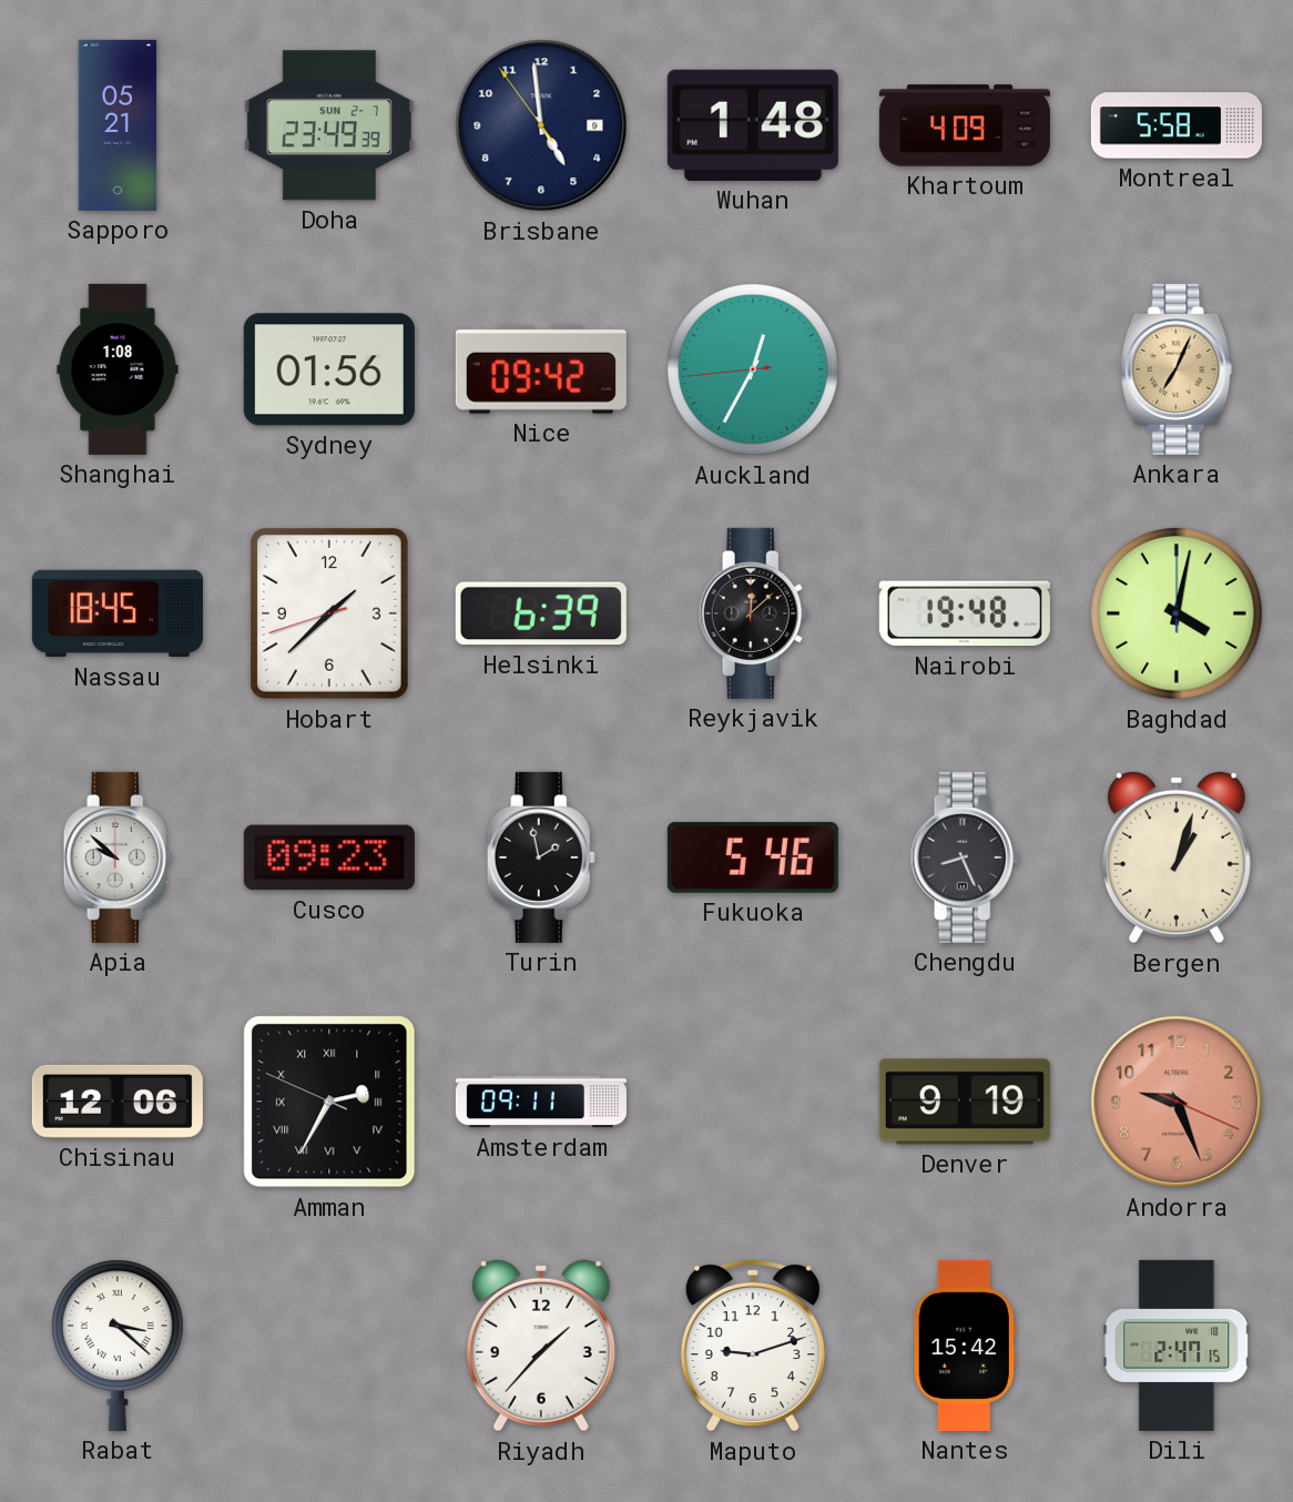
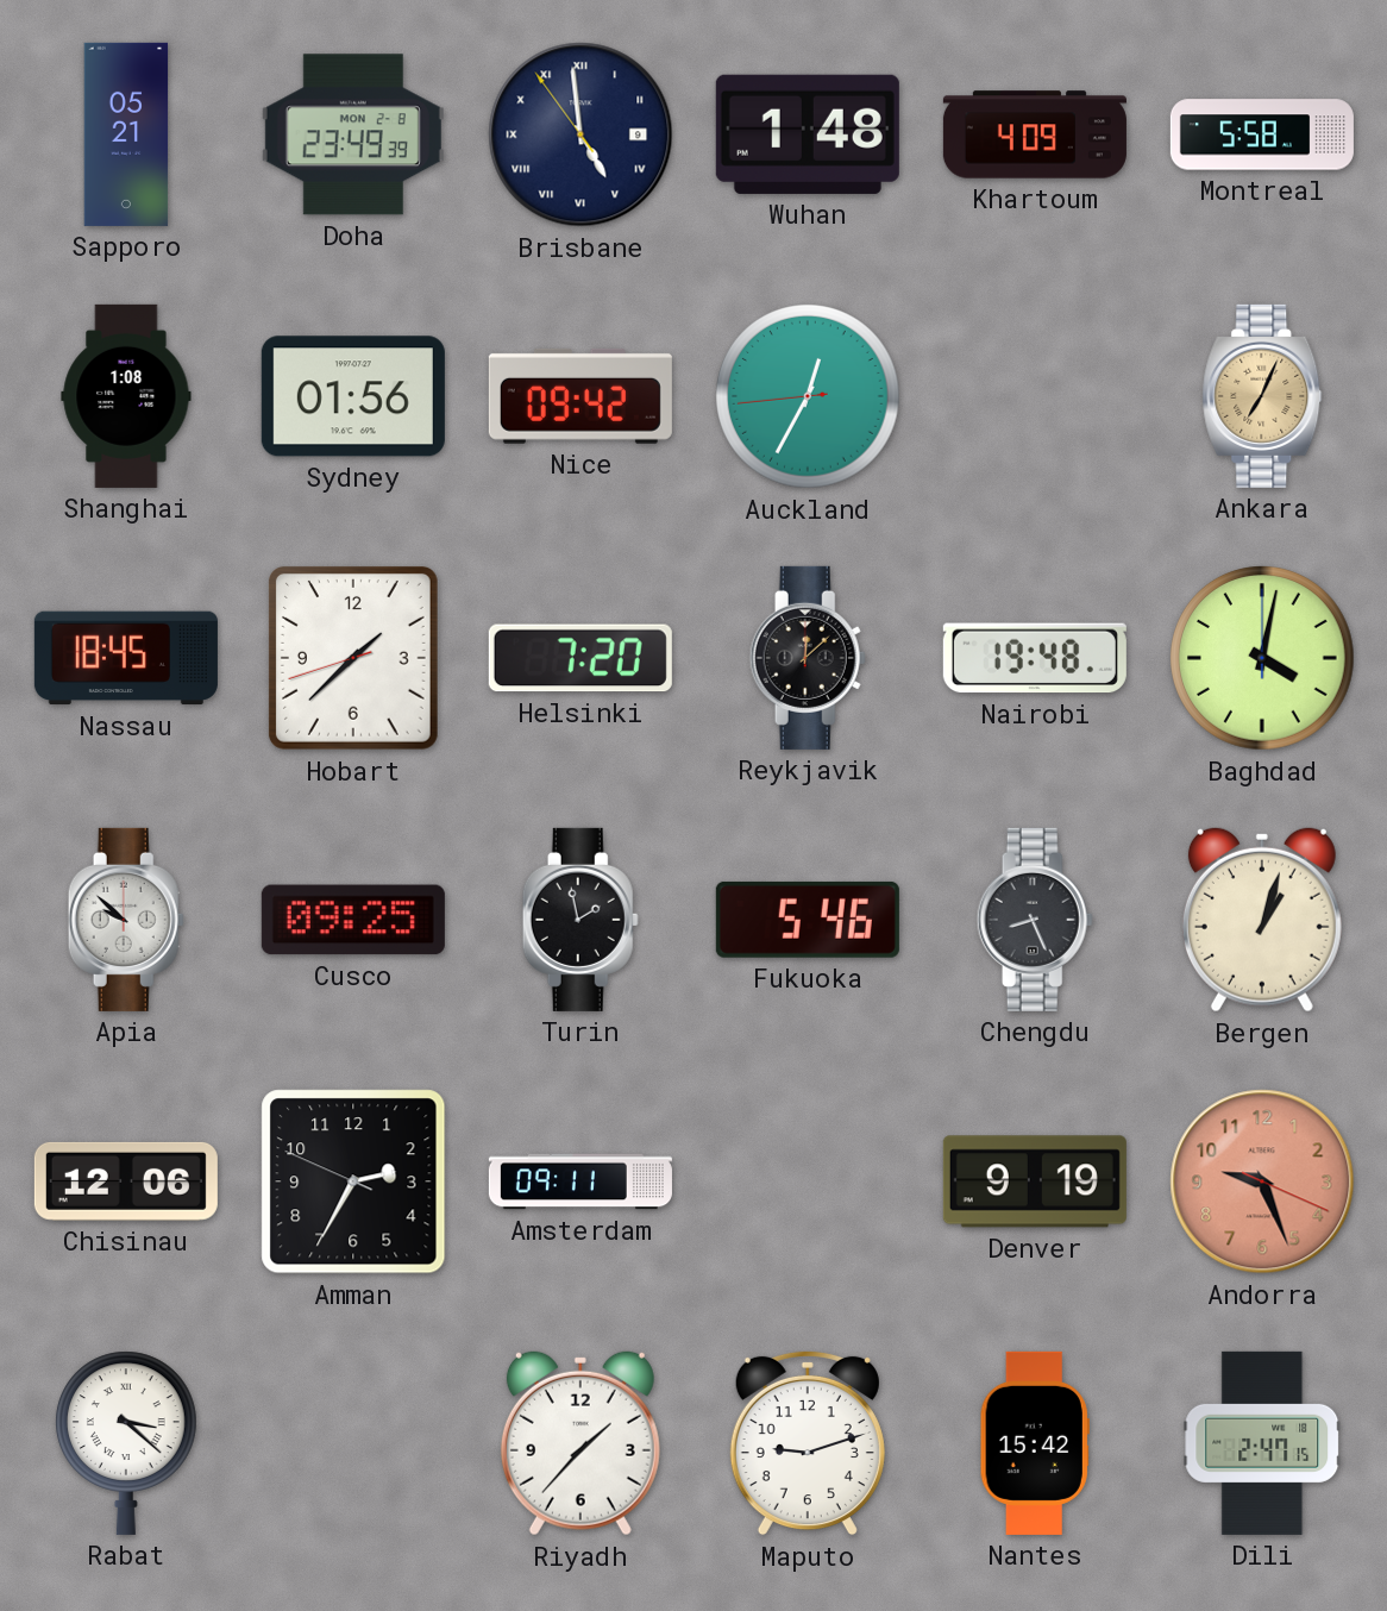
Doha date: SUN 2-7 -> MON 2-8
Brisbane numerals: Arabic -> Roman
Helsinki: 6:39 -> 7:20
Cusco: 09:23 -> 09:25
Amman numerals: Roman -> Arabic
